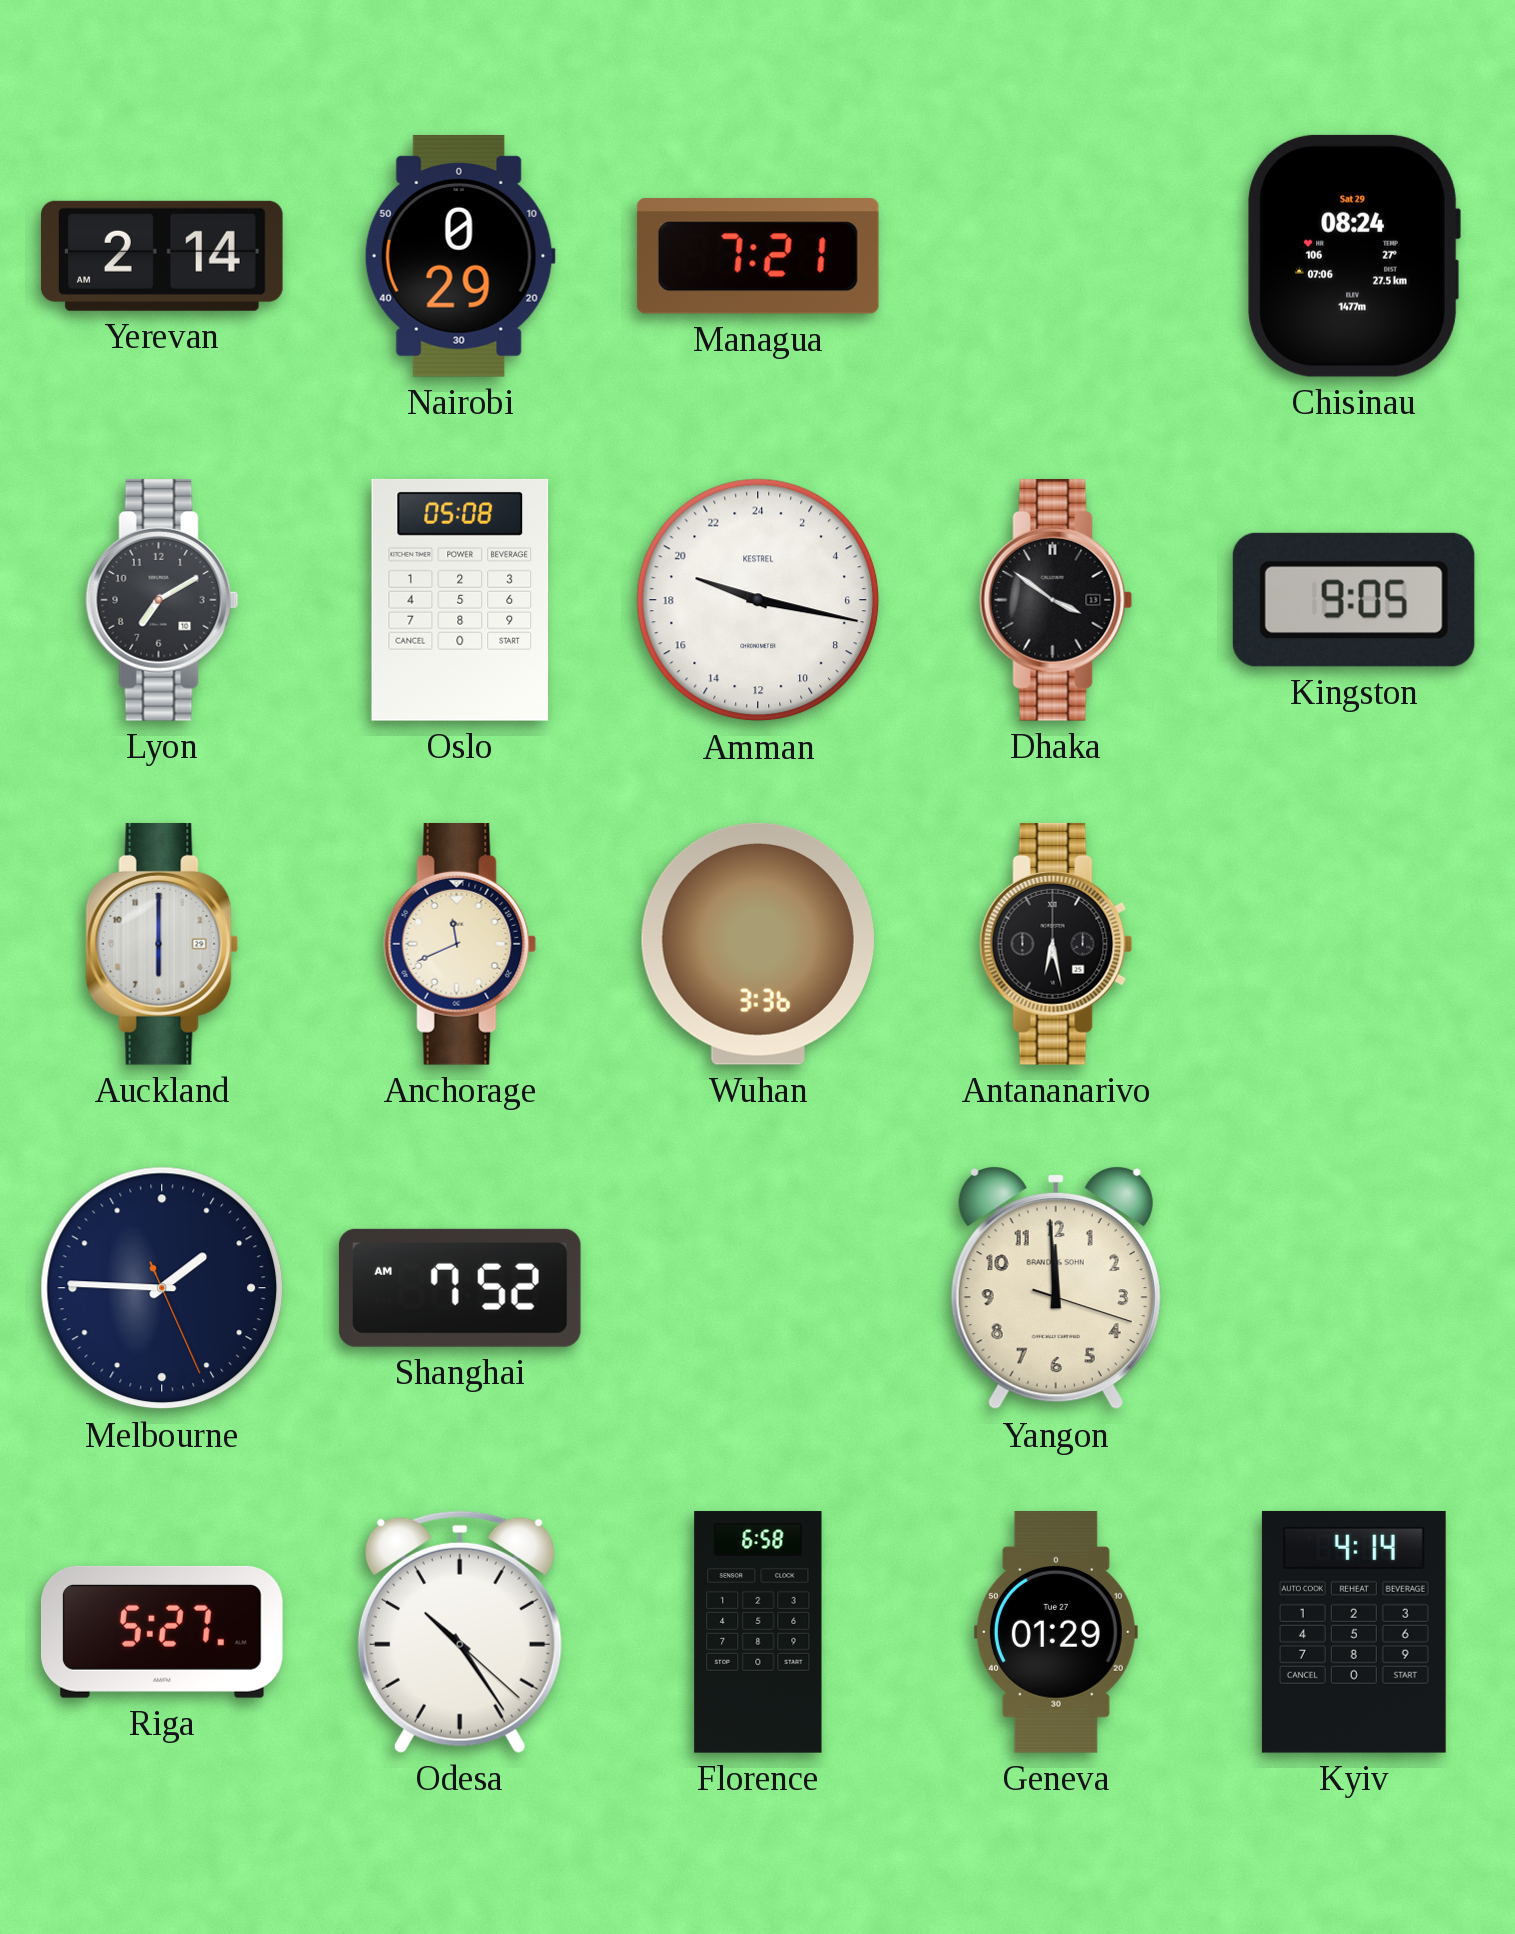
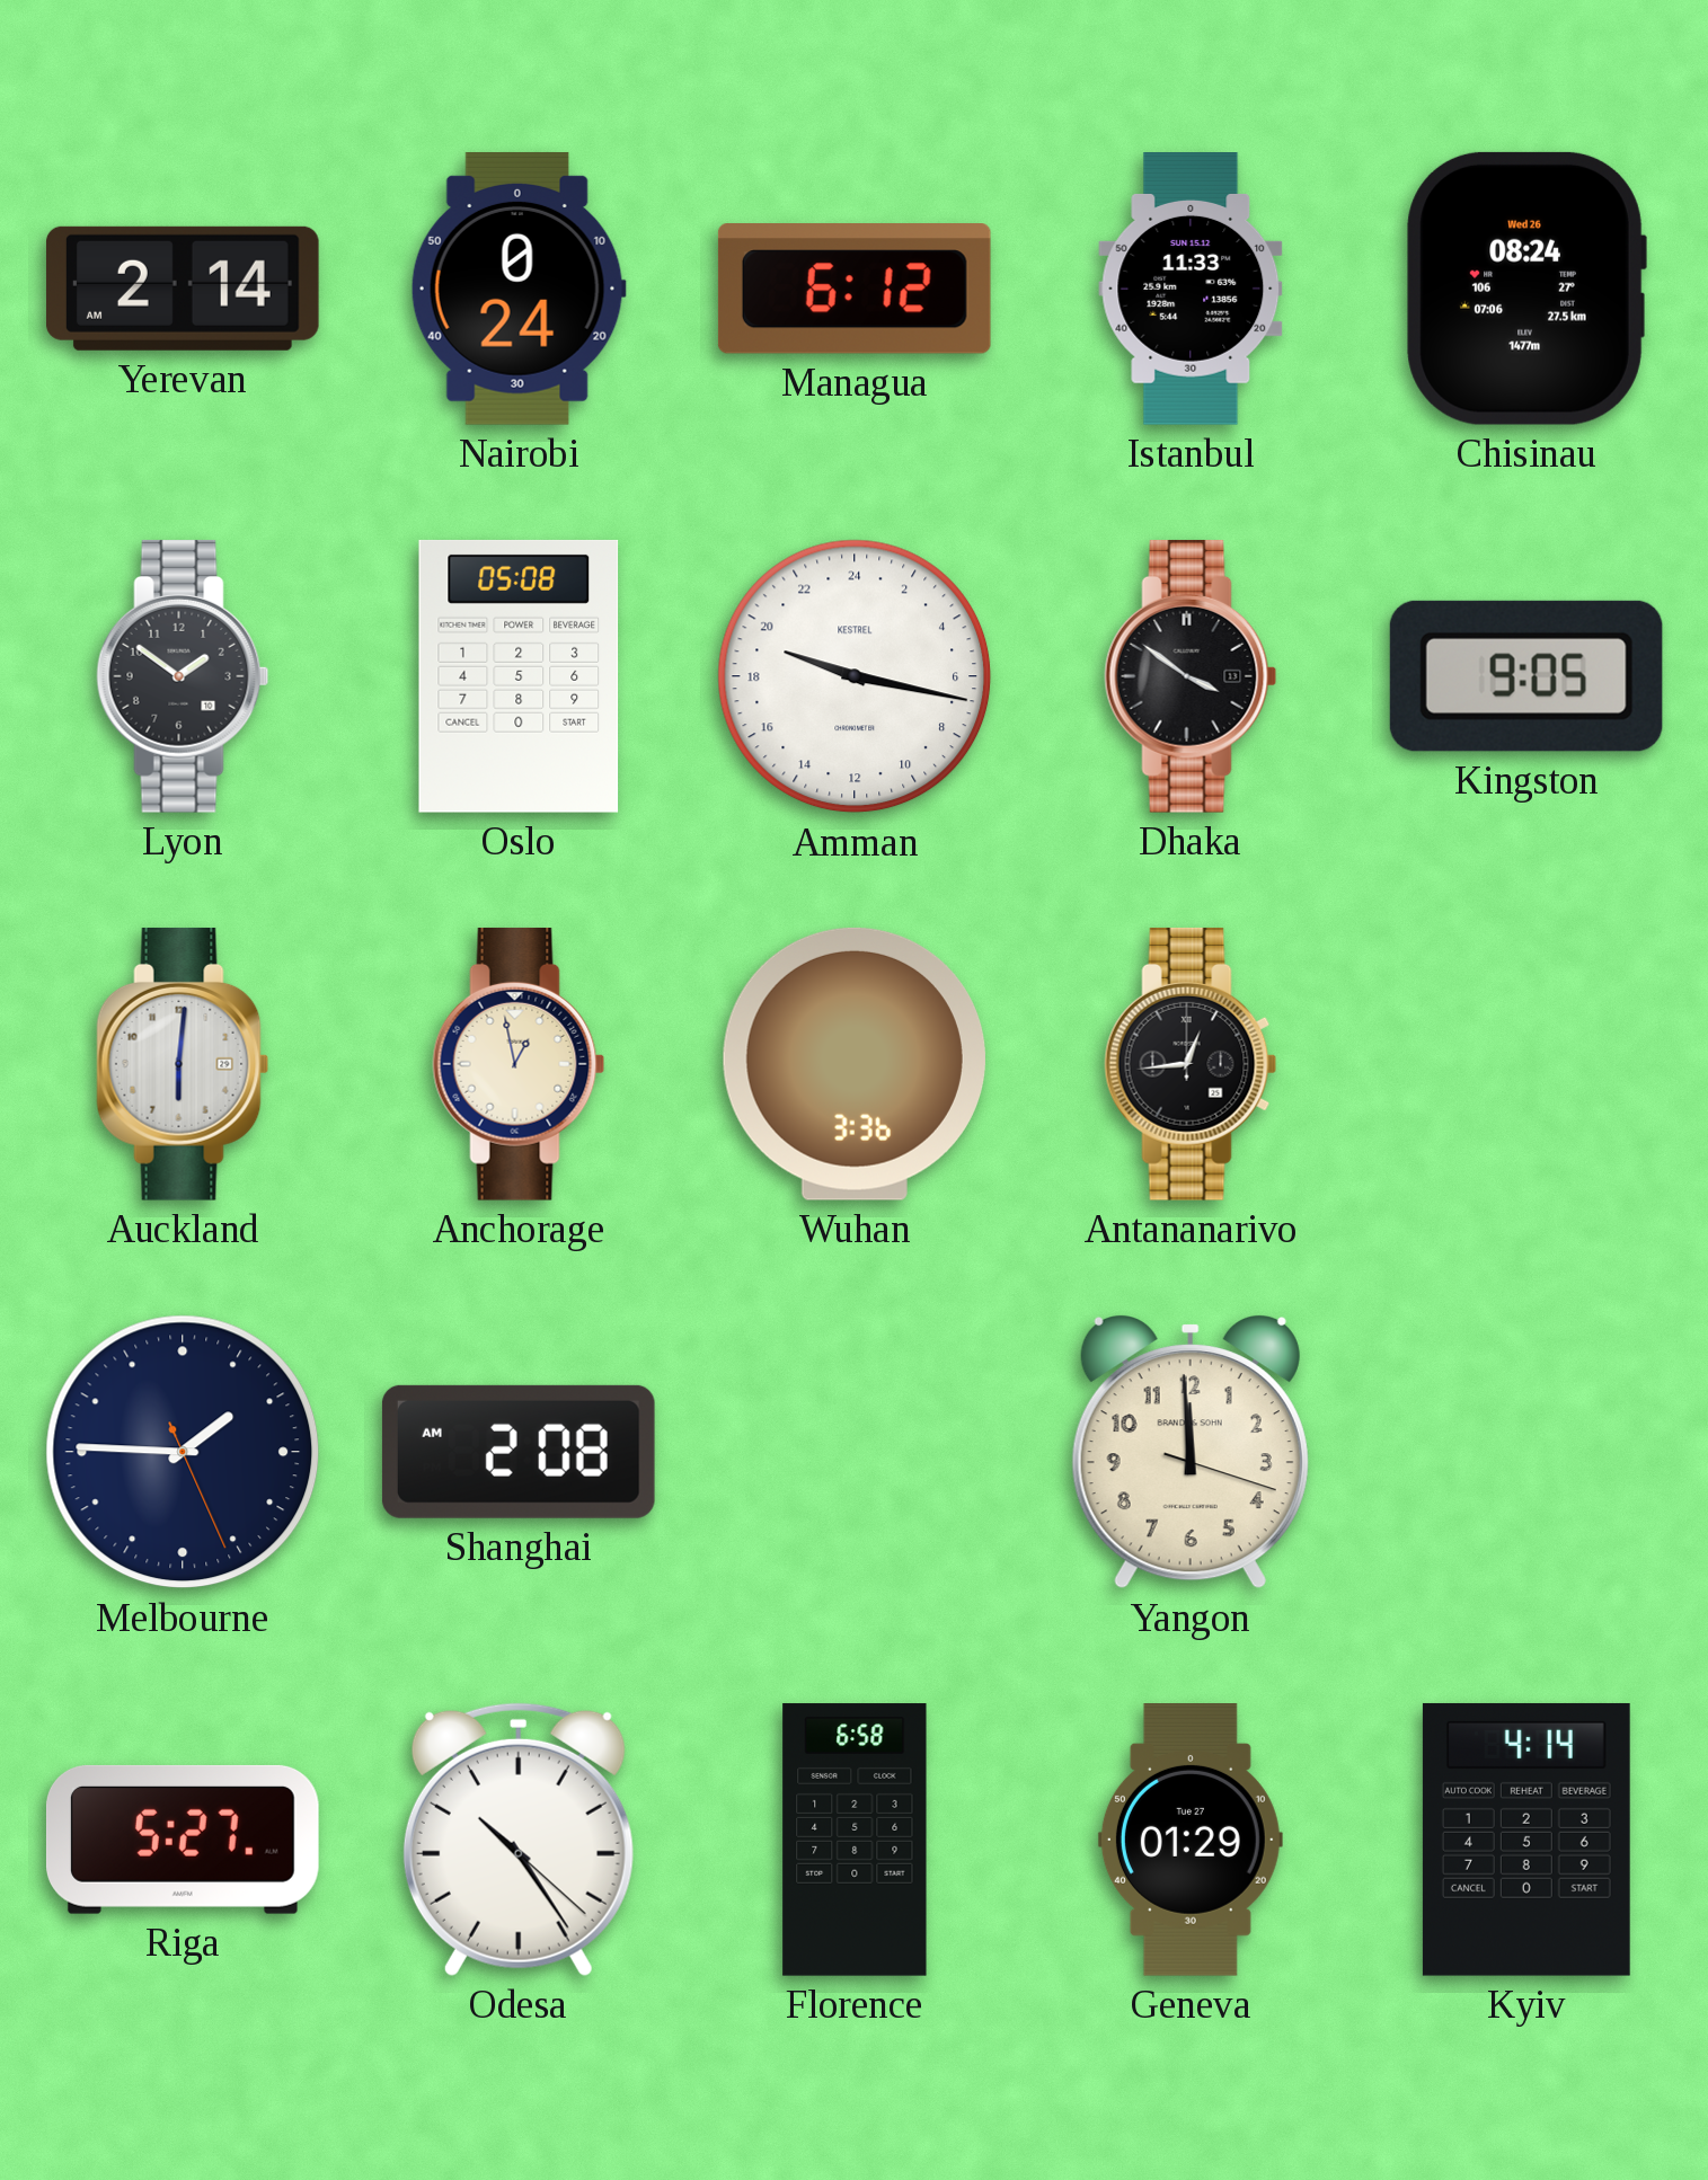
Nairobi: 0:29 -> 0:24
Managua: 7:21 -> 6:12
Istanbul: none -> 11:33
Chisinau date: Sat 29 -> Wed 26
Lyon: 7:10 -> 1:51
Auckland: 6:00 -> 6:01
Anchorage: 11:41 -> 12:58
Antananarivo: 6:28 -> 12:44
Shanghai: 7:52 -> 2:08
